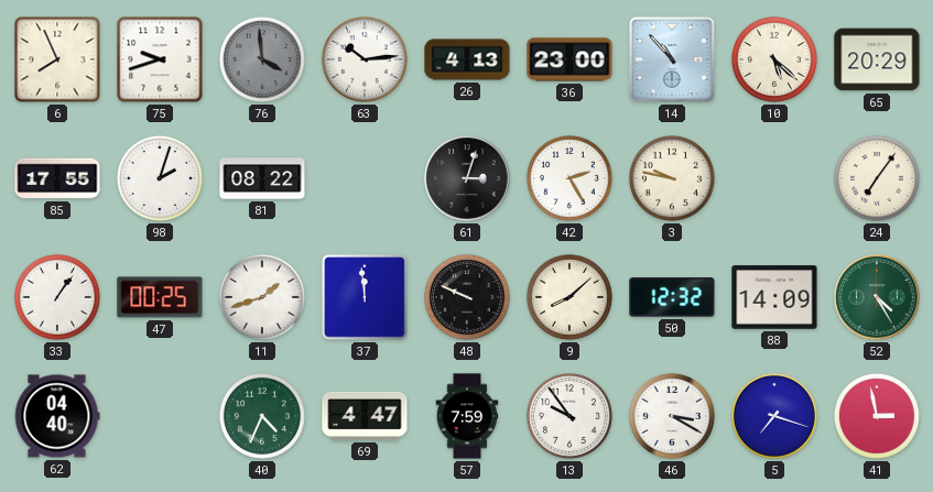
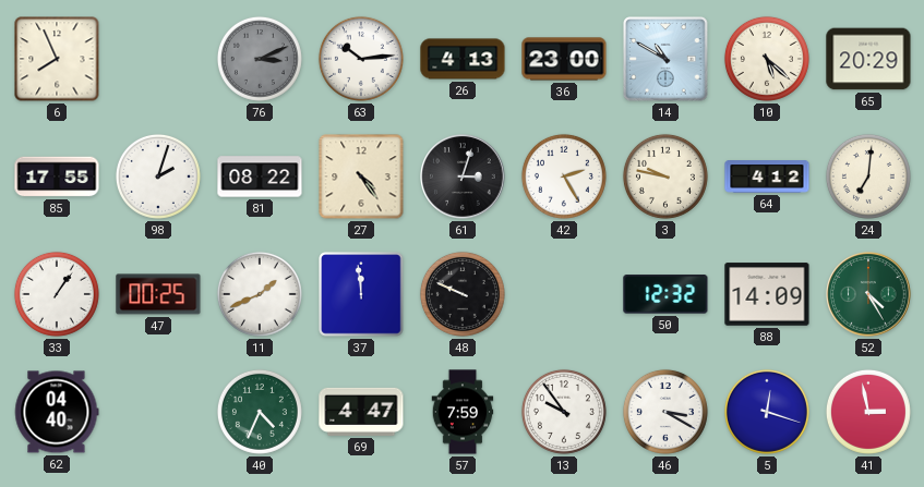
75: 9:42 -> none
76: 3:59 -> 3:11
14: 10:53 -> 10:50
27: none -> 4:24
64: none -> 4:12
24: 7:06 -> 7:01
11: 1:42 -> 1:41
9: 8:08 -> none
5: 7:18 -> 12:18
